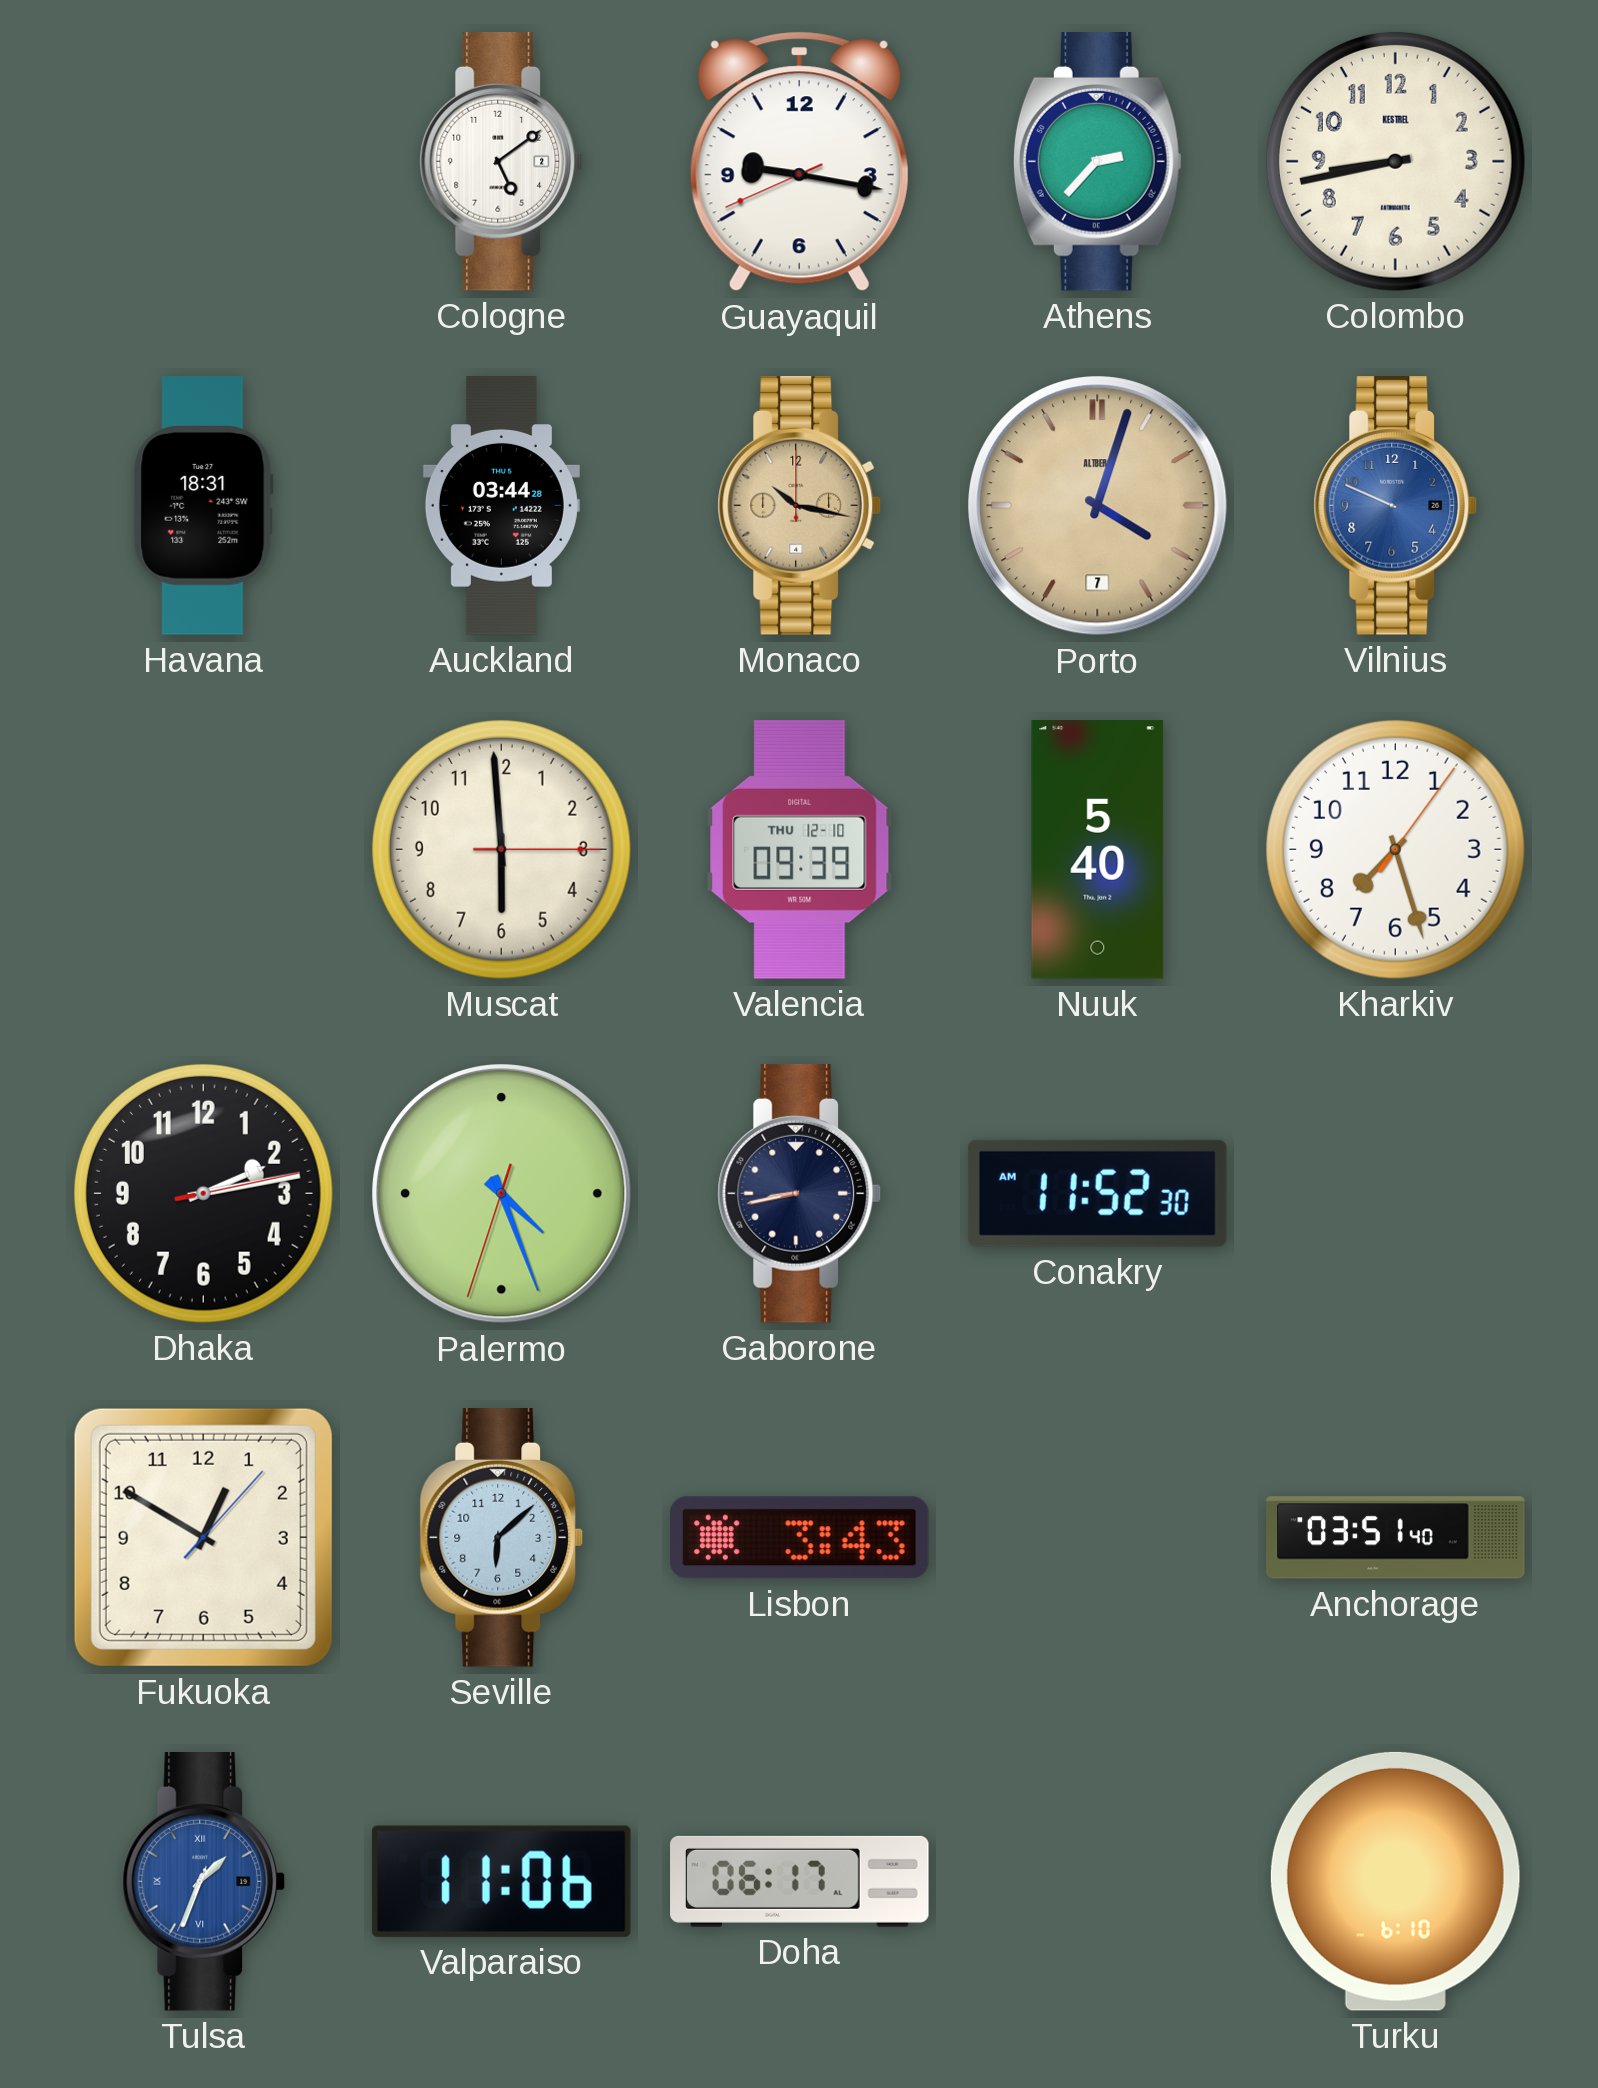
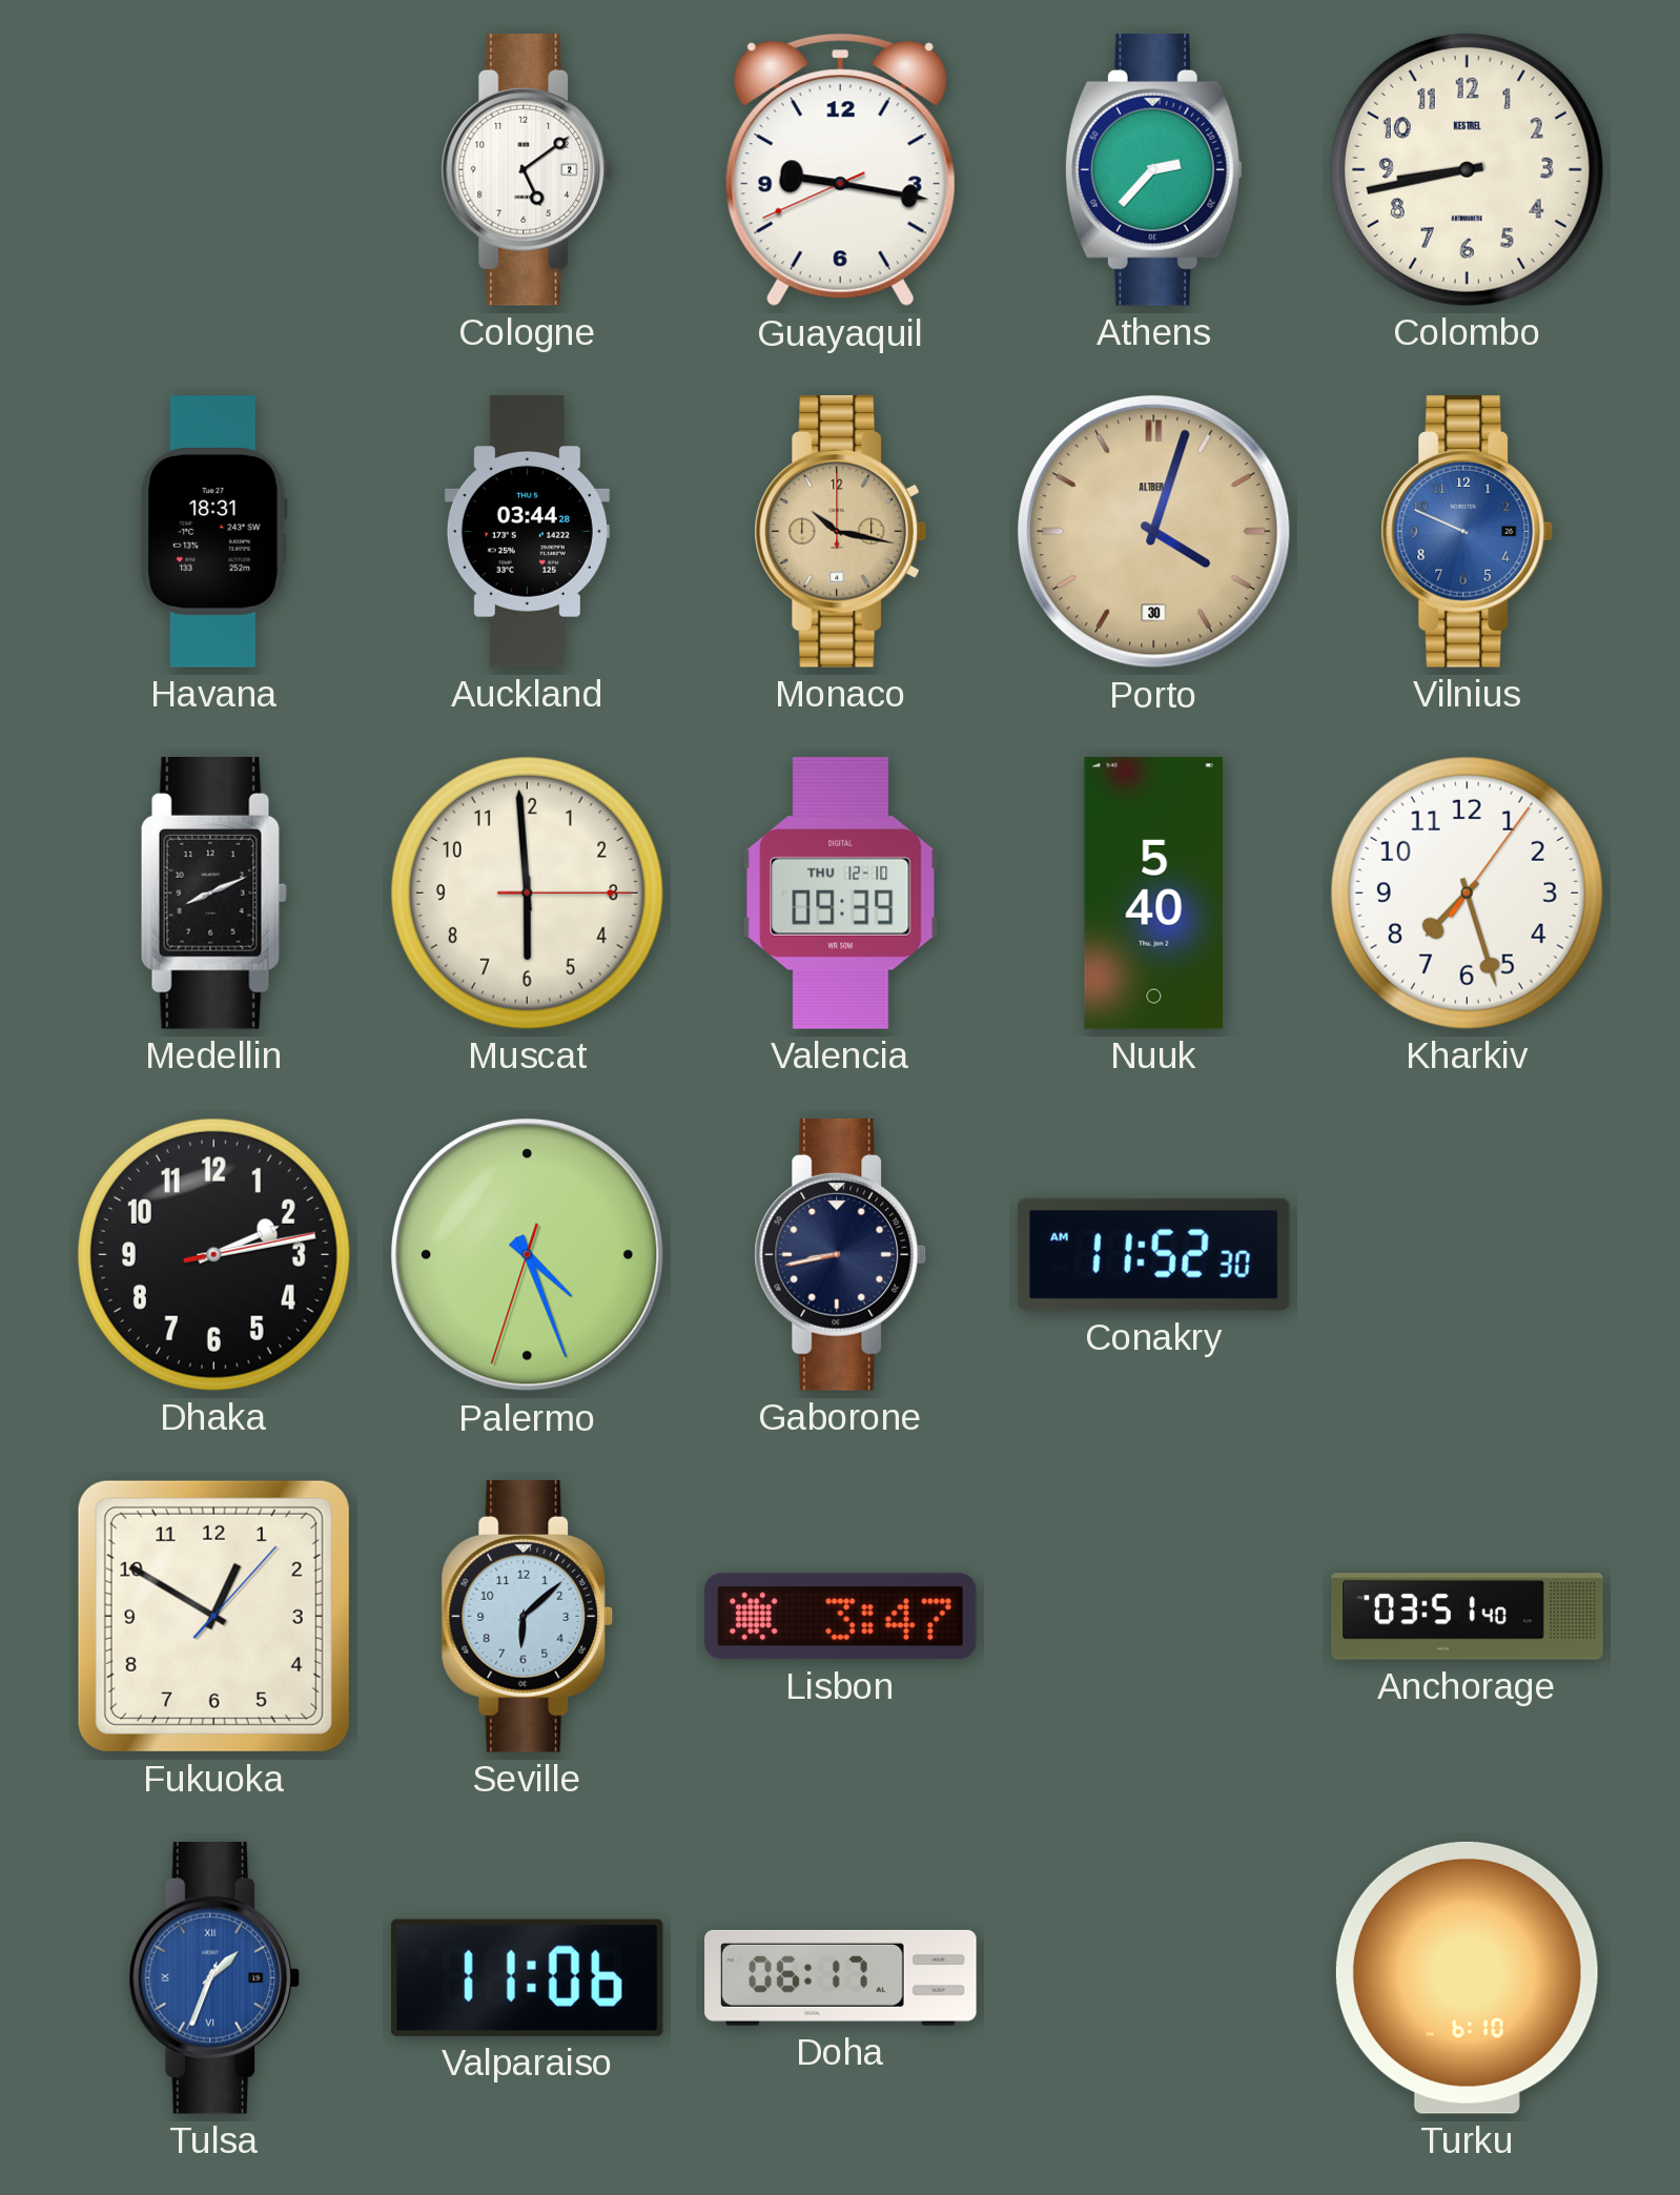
Porto date: 7 -> 30
Medellin: none -> 8:11
Lisbon: 3:43 -> 3:47
